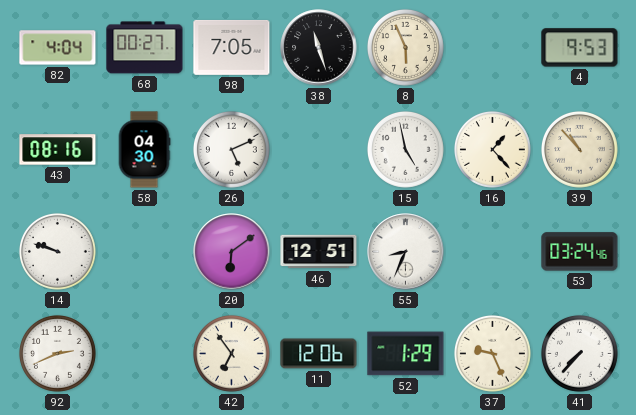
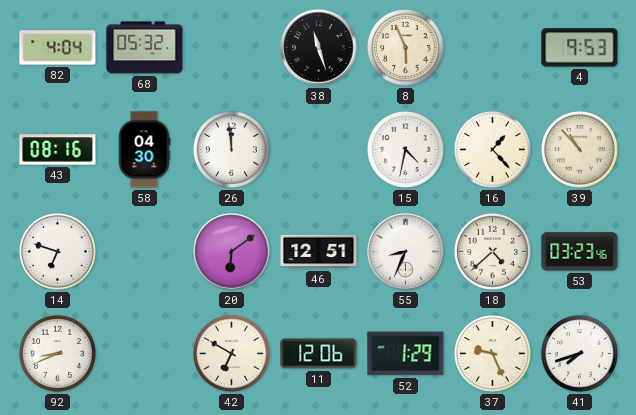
68: 00:27 -> 05:32
98: 7:05 -> none
26: 5:11 -> 11:59
15: 4:58 -> 4:32
14: 9:48 -> 6:48
18: none -> 4:38
53: 03:24 -> 03:23
92: 2:41 -> 8:41
42: 6:54 -> 6:50
41: 7:37 -> 7:42
